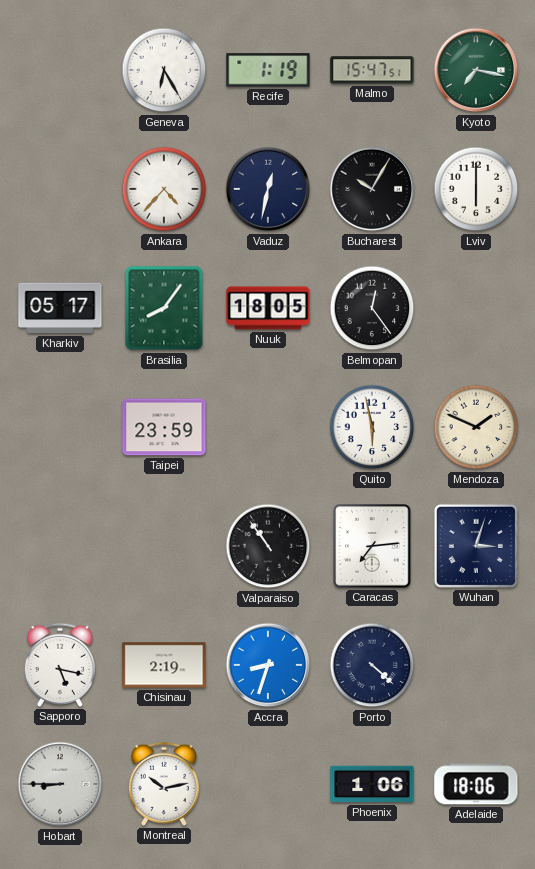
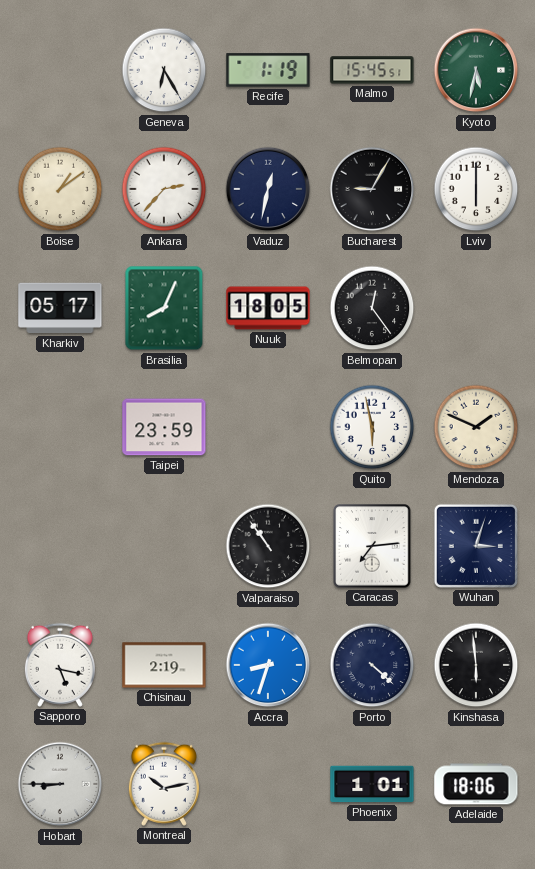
Malmo: 15:47 -> 15:45
Kyoto: 7:17 -> 5:32
Boise: none -> 1:09
Ankara: 4:37 -> 2:37
Bucharest: 10:05 -> 9:05
Brasilia: 8:06 -> 8:04
Kinshasa: none -> 5:59
Phoenix: 1:06 -> 1:01
